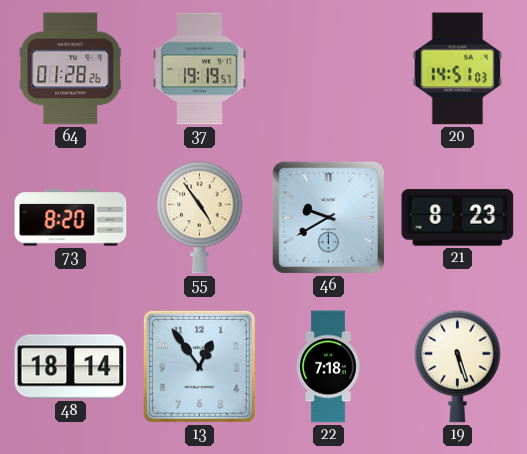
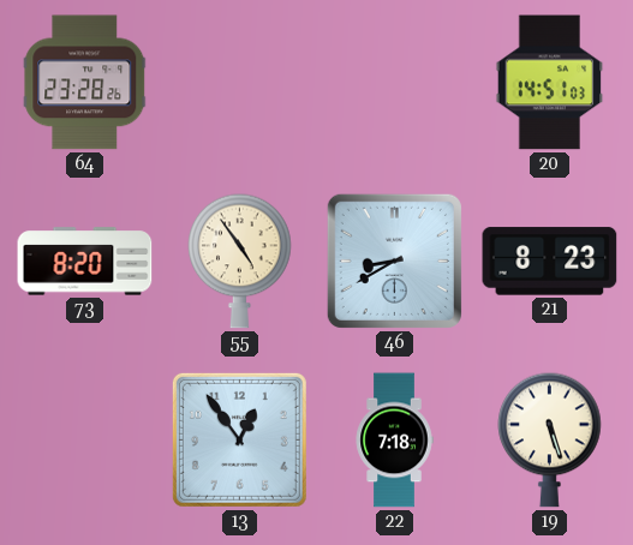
64: 01:28 -> 23:28
37: 19:19 -> none
46: 9:40 -> 8:40
48: 18:14 -> none
